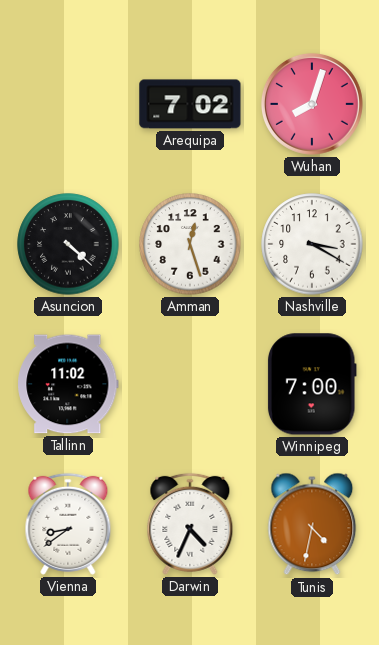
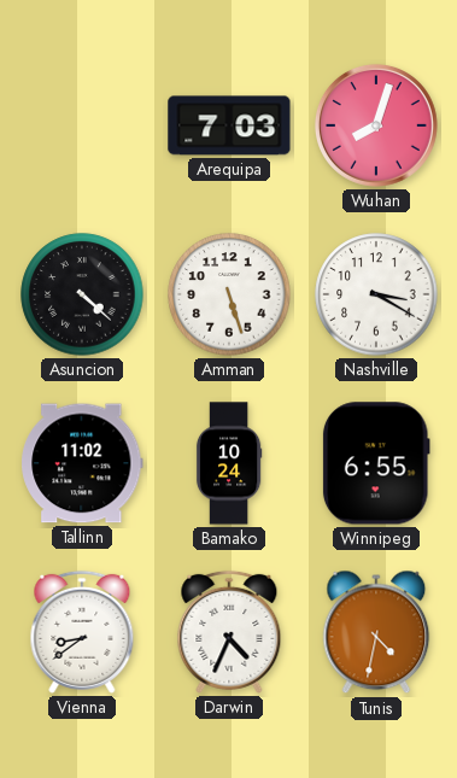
Arequipa: 7:02 -> 7:03
Amman: 12:27 -> 5:27
Bamako: none -> 10:24
Winnipeg: 7:00 -> 6:55
